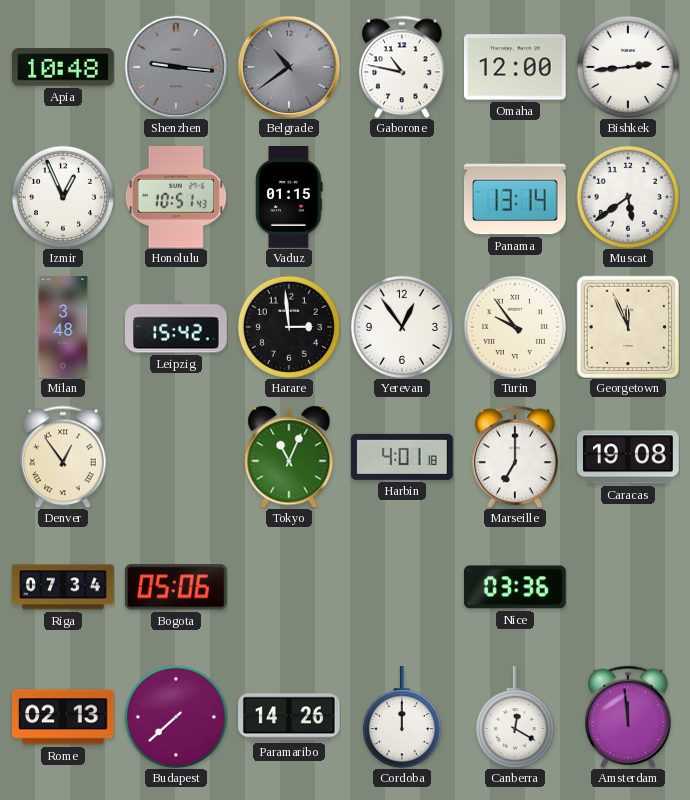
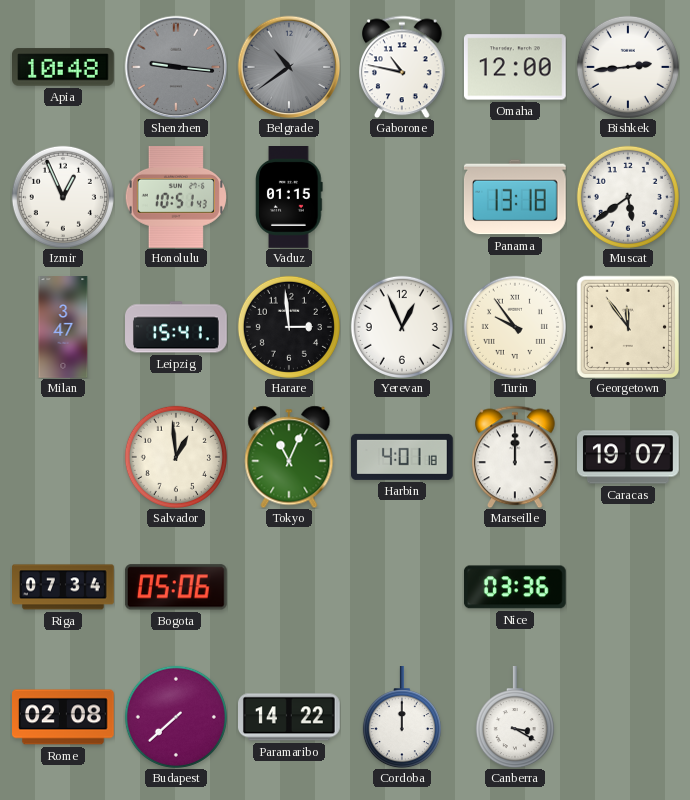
Panama: 13:14 -> 13:18
Milan: 3:48 -> 3:47
Leipzig: 15:42 -> 15:41
Yerevan: 12:54 -> 12:56
Georgetown: 11:56 -> 11:54
Denver: 12:54 -> none
Salvador: none -> 12:59
Marseille: 7:00 -> 12:00
Caracas: 19:08 -> 19:07
Rome: 02:13 -> 02:08
Paramaribo: 14:26 -> 14:22
Canberra: 12:20 -> 3:20
Amsterdam: 11:59 -> none
